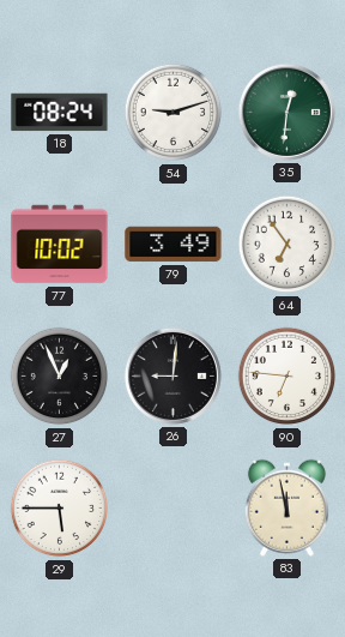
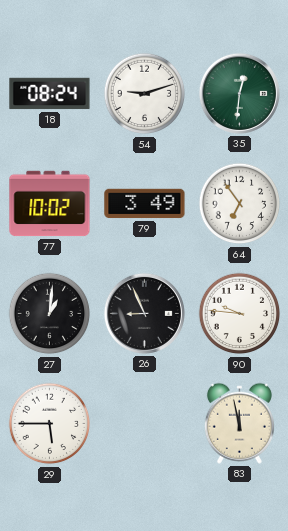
27: 12:56 -> 1:01
26: 9:01 -> 8:56
90: 6:46 -> 9:46
